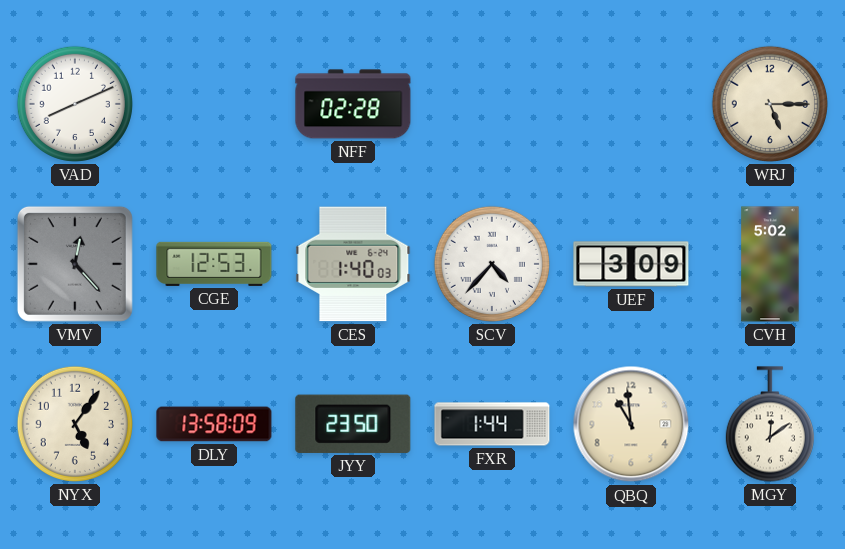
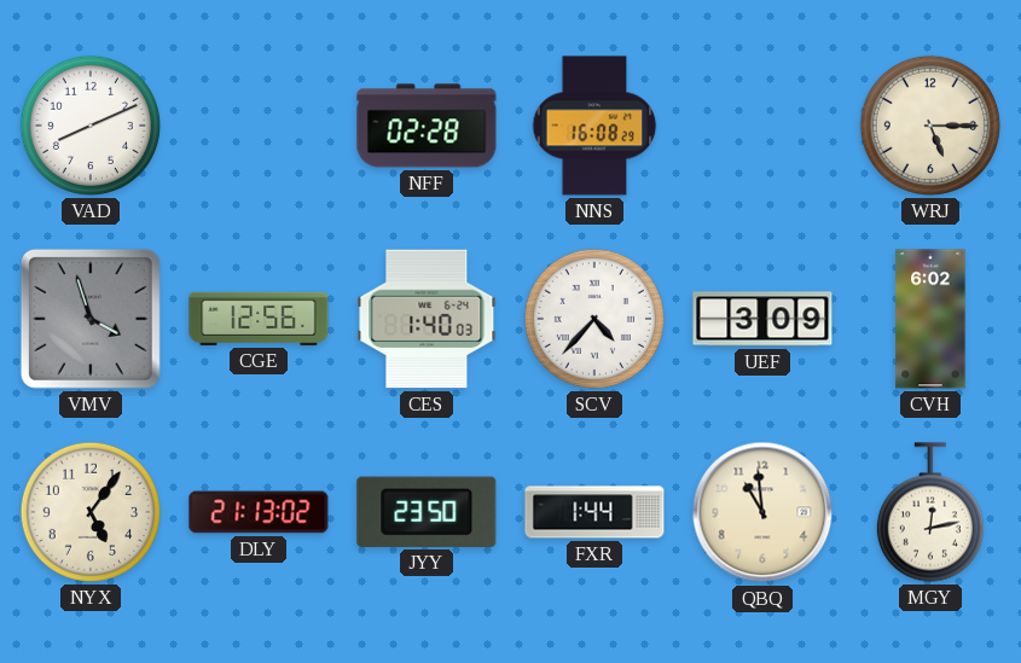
NNS: none -> 16:08
VMV: 12:23 -> 3:57
CGE: 12:53 -> 12:56
CVH: 5:02 -> 6:02
DLY: 13:58 -> 21:13
MGY: 12:09 -> 12:13
